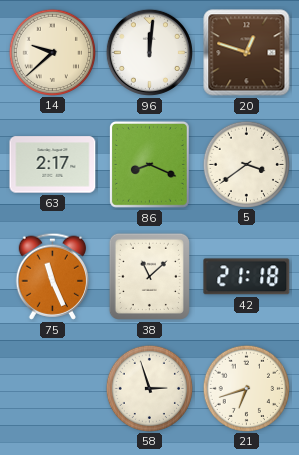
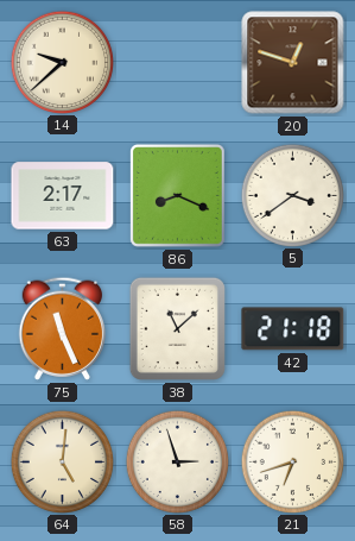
96: 12:01 -> none
64: none -> 5:01
